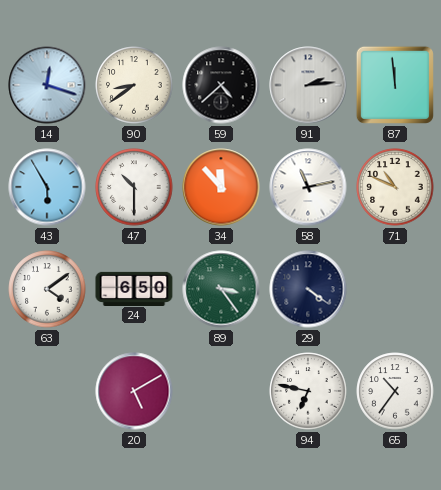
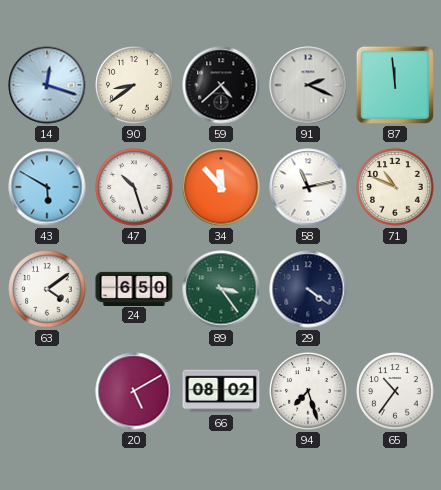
91: 2:14 -> 2:19
43: 5:55 -> 5:50
47: 10:30 -> 10:27
66: none -> 08:02
94: 6:47 -> 7:27
